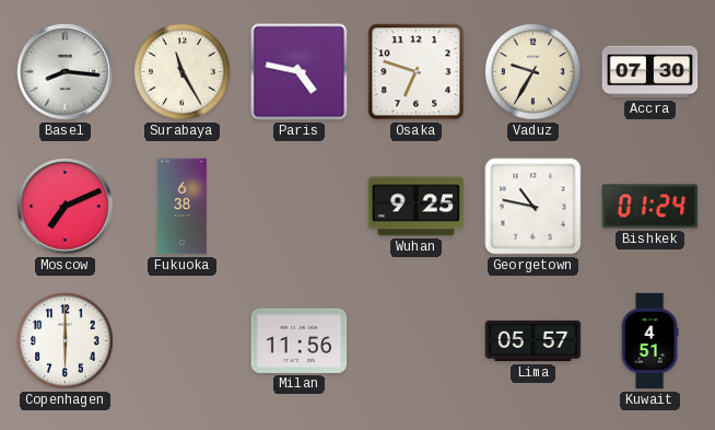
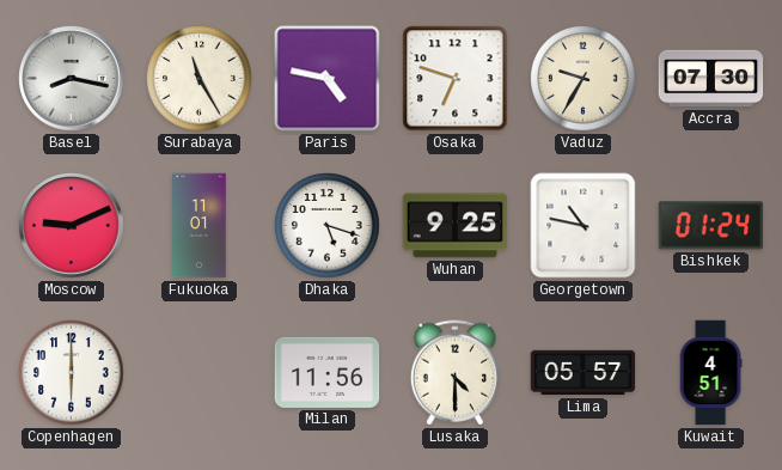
Basel: 8:16 -> 8:17
Moscow: 7:11 -> 9:11
Fukuoka: 6:38 -> 11:01
Dhaka: none -> 5:18
Lusaka: none -> 4:30
